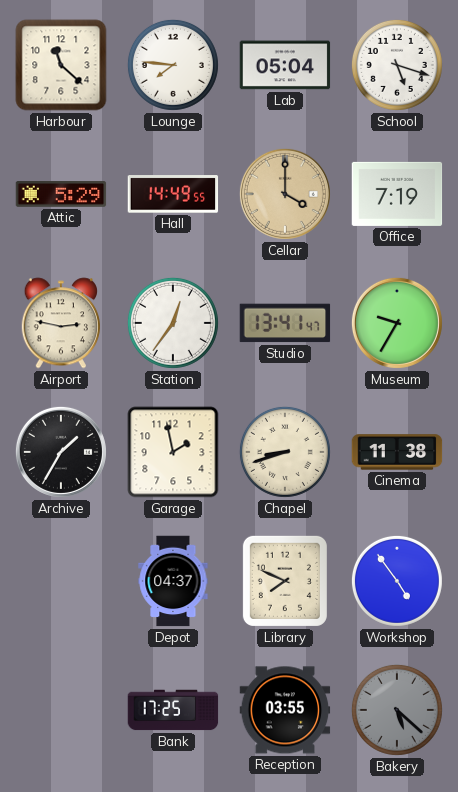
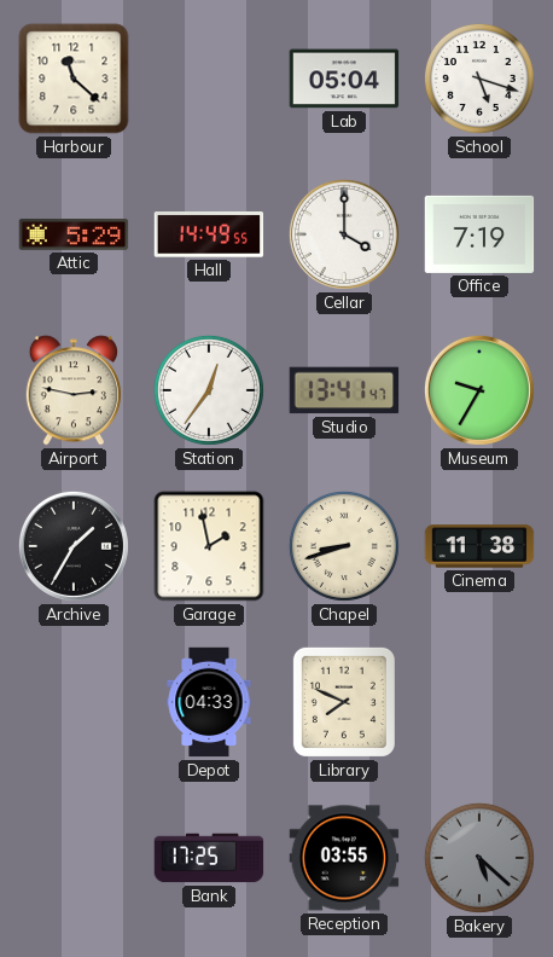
Lounge: 7:46 -> none
Cellar dial: champagne -> white
Depot: 04:37 -> 04:33
Workshop: 4:54 -> none
